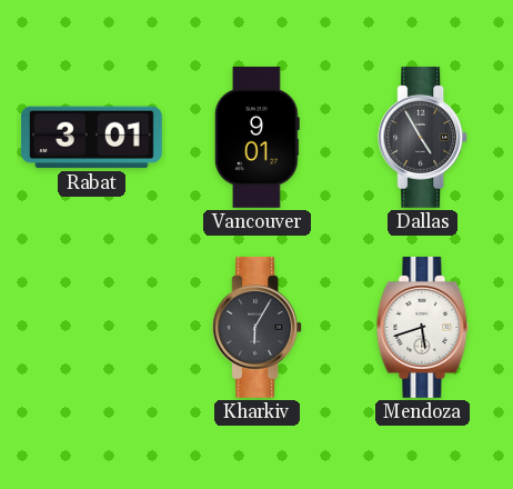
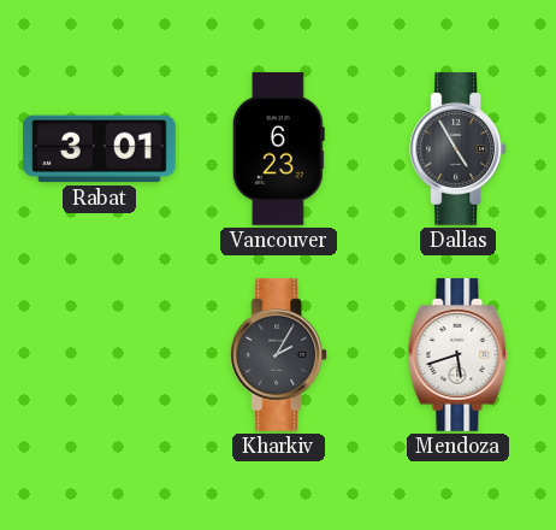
Vancouver: 9:01 -> 6:23
Kharkiv: 6:05 -> 2:05
